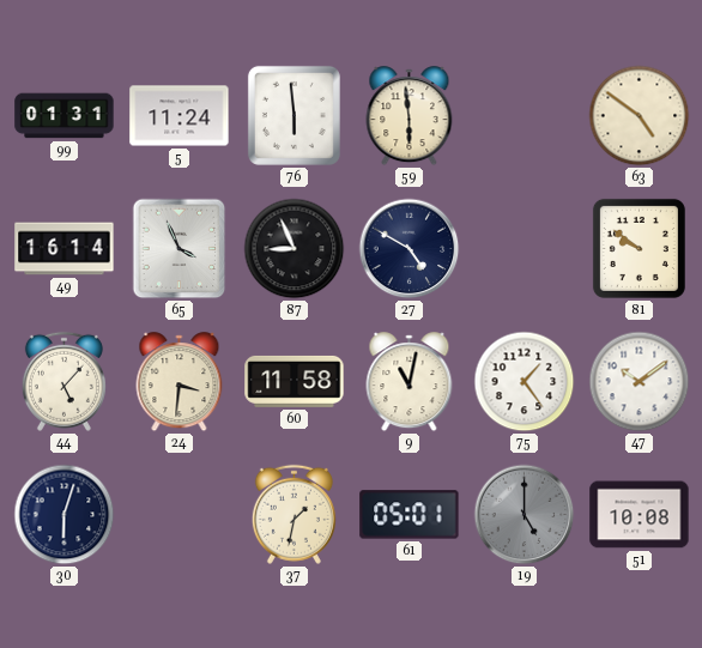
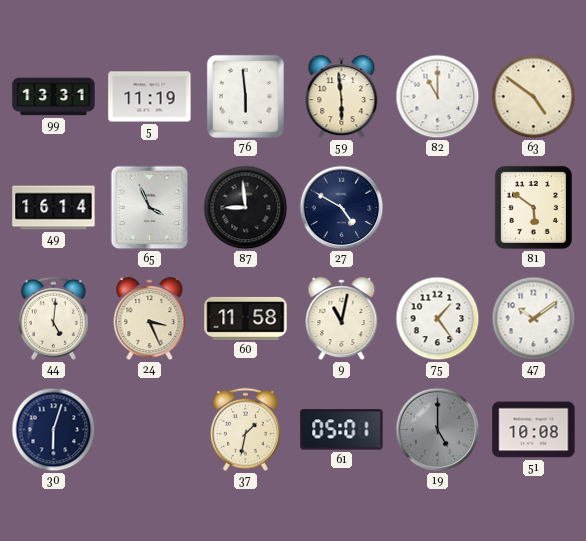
99: 01:31 -> 13:31
5: 11:24 -> 11:19
82: none -> 11:00
87: 8:56 -> 8:59
81: 9:51 -> 5:51
44: 5:07 -> 5:01
24: 3:31 -> 3:26
